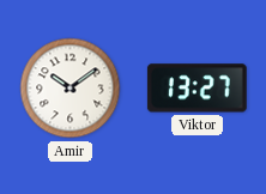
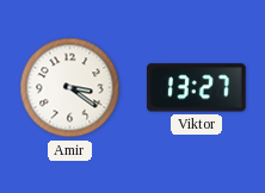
Amir: 10:09 -> 3:21
